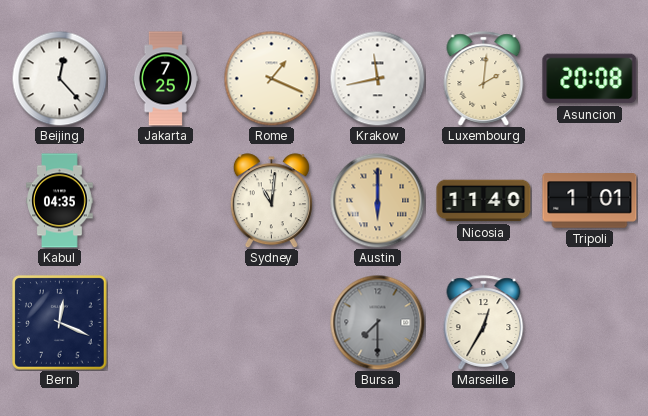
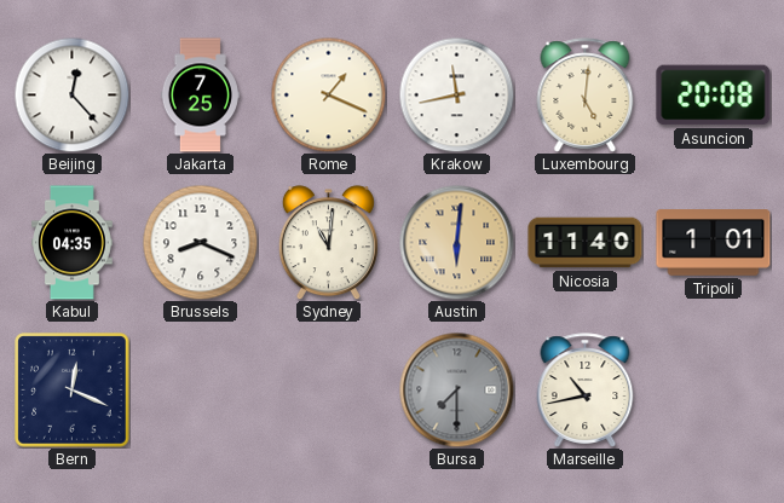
Luxembourg: 2:01 -> 5:01
Brussels: none -> 8:19
Austin: 6:00 -> 6:01
Marseille: 12:35 -> 10:43
